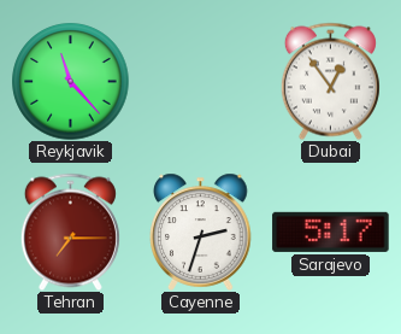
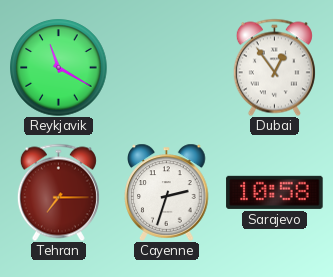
Reykjavik: 11:23 -> 11:20
Sarajevo: 5:17 -> 10:58
